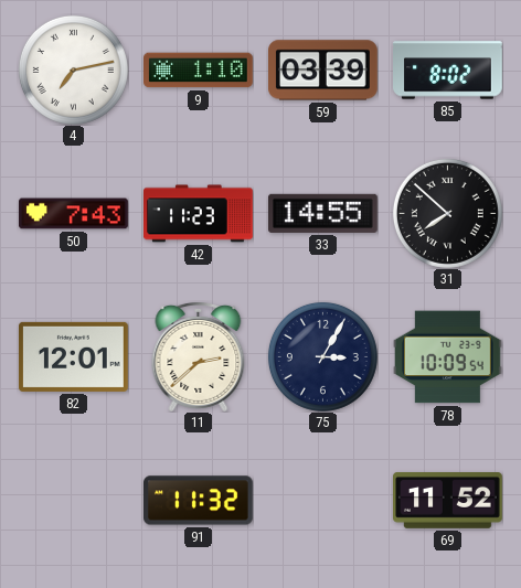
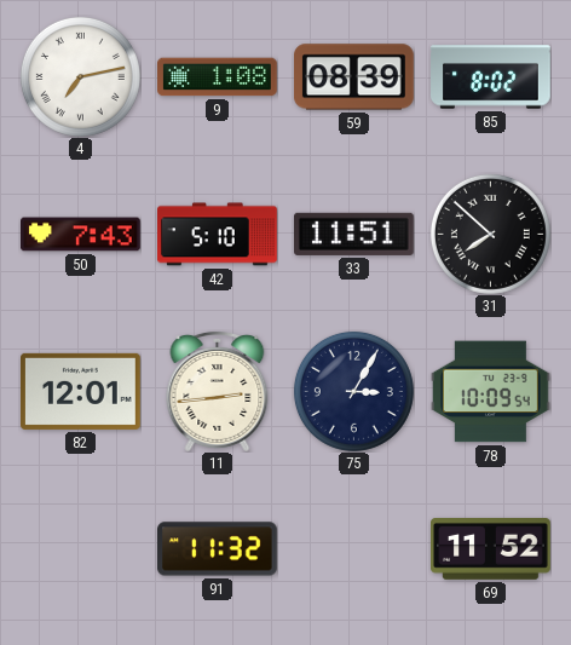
9: 1:10 -> 1:08
59: 03:39 -> 08:39
42: 11:23 -> 5:10
33: 14:55 -> 11:51
11: 2:38 -> 2:44
